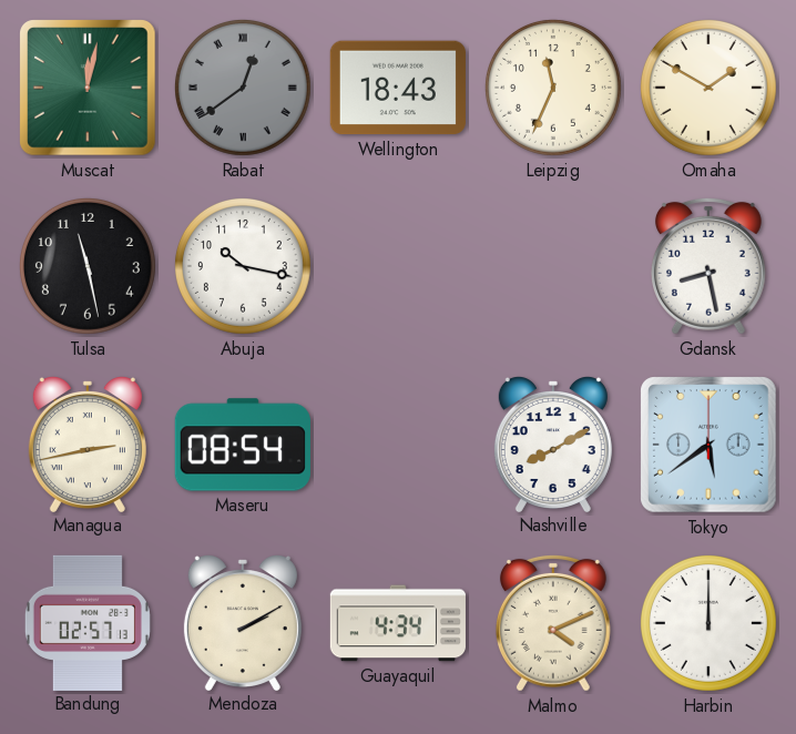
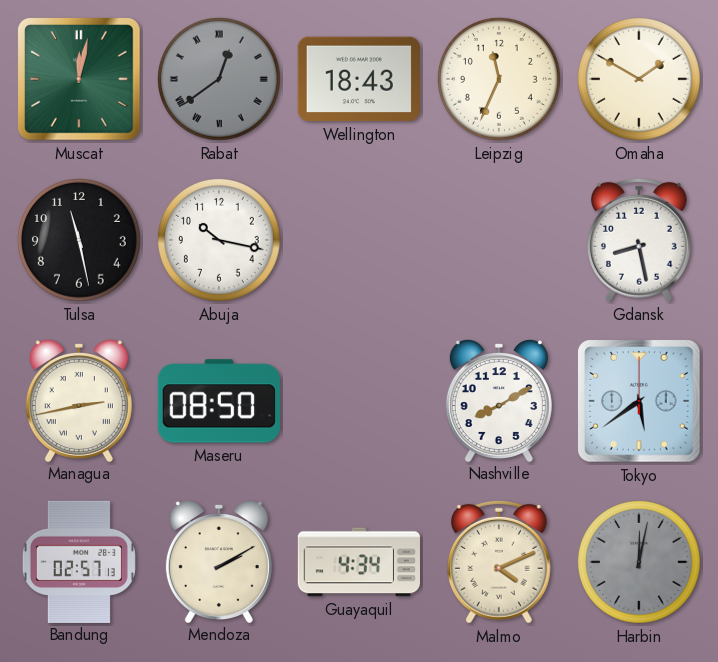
Maseru: 08:54 -> 08:50
Harbin: 12:00 -> 12:02
Harbin dial: white -> grey
